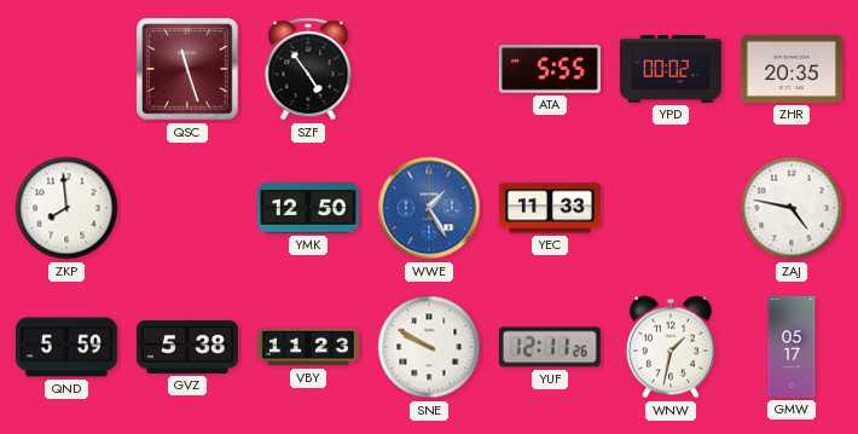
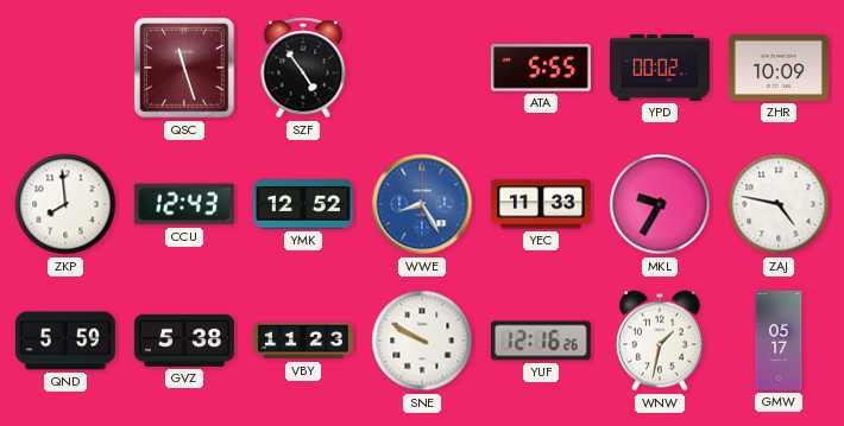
ZHR: 20:35 -> 10:09
CCU: none -> 12:43
YMK: 12:50 -> 12:52
WWE: 1:25 -> 8:25
MKL: none -> 9:35
YUF: 12:11 -> 12:16
